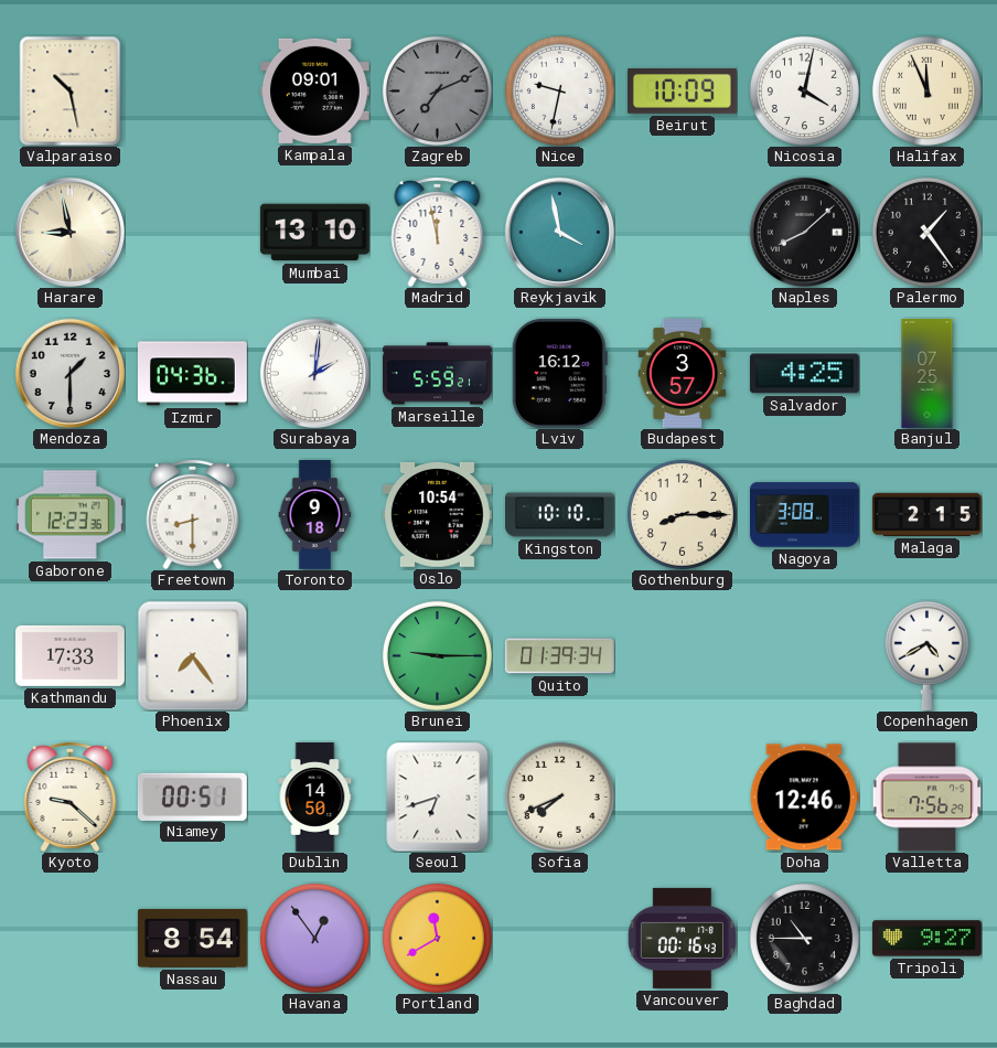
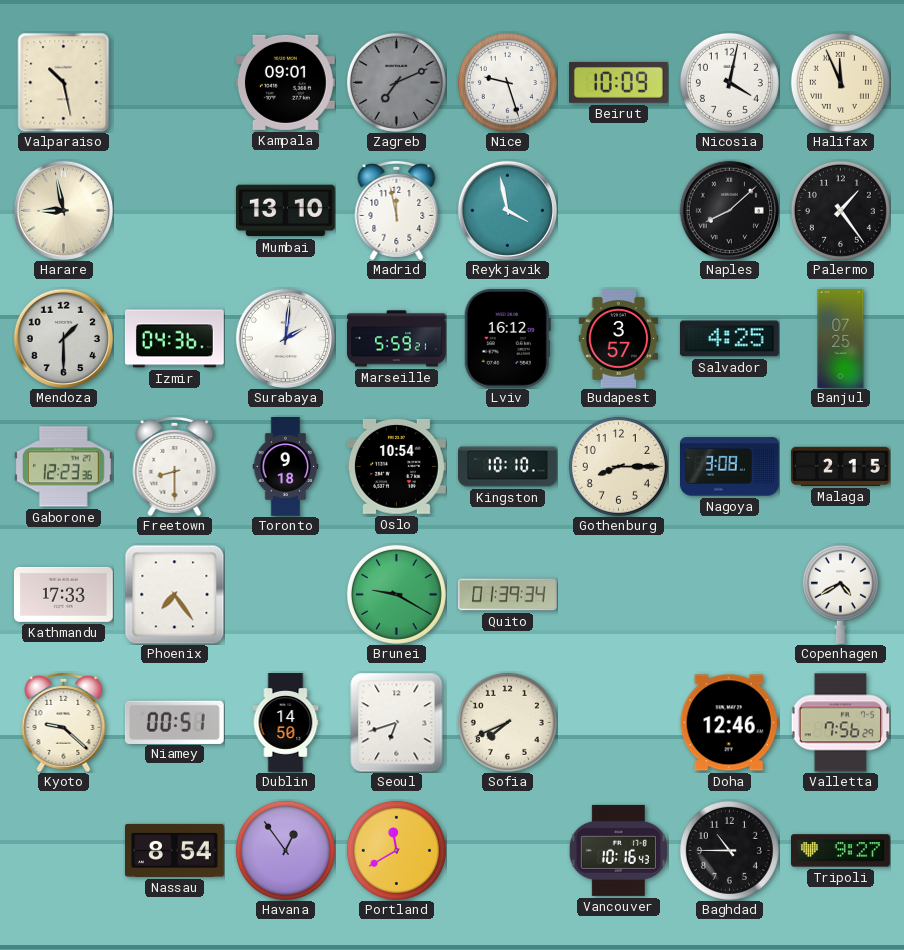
Nice: 9:32 -> 9:27
Brunei: 9:15 -> 9:20
Vancouver: 00:16 -> 10:16
